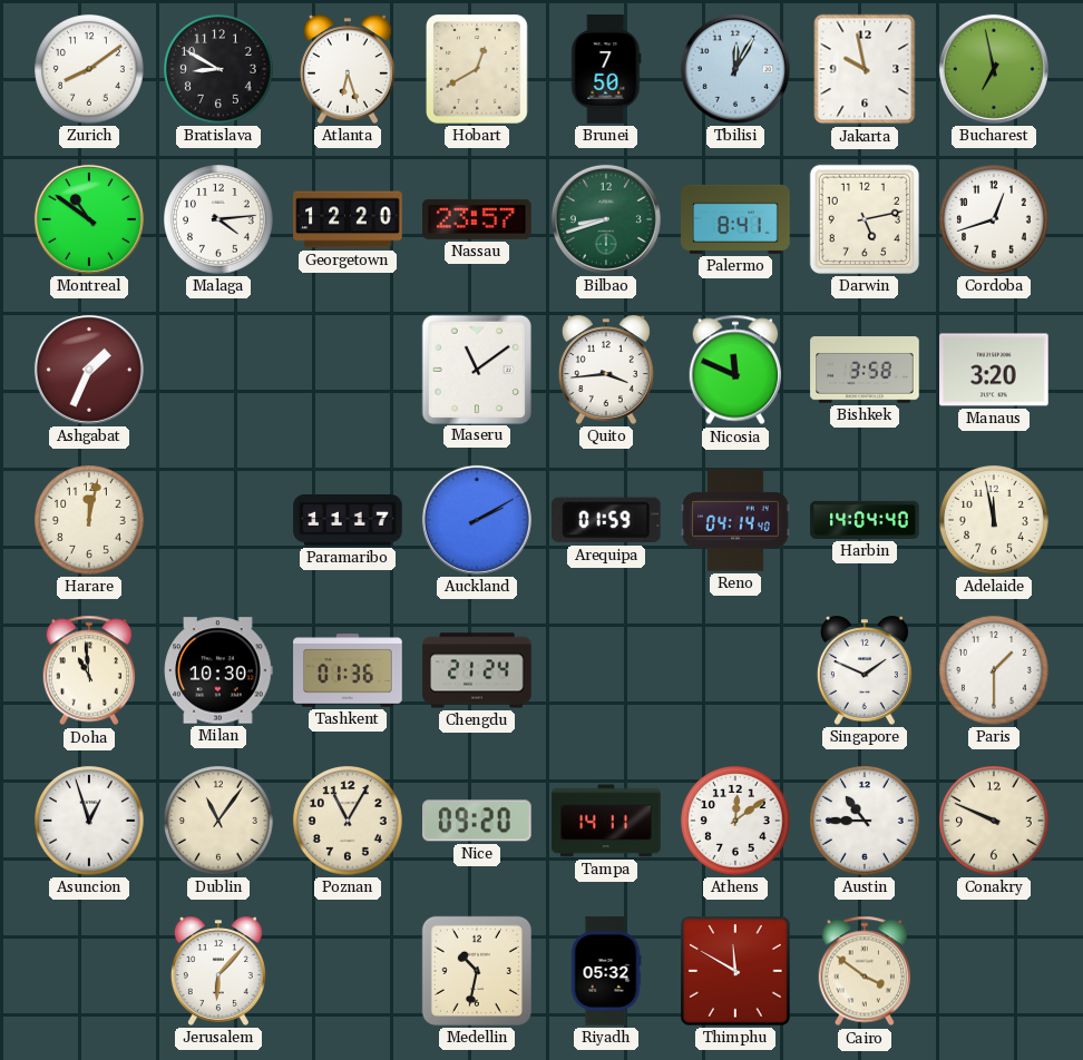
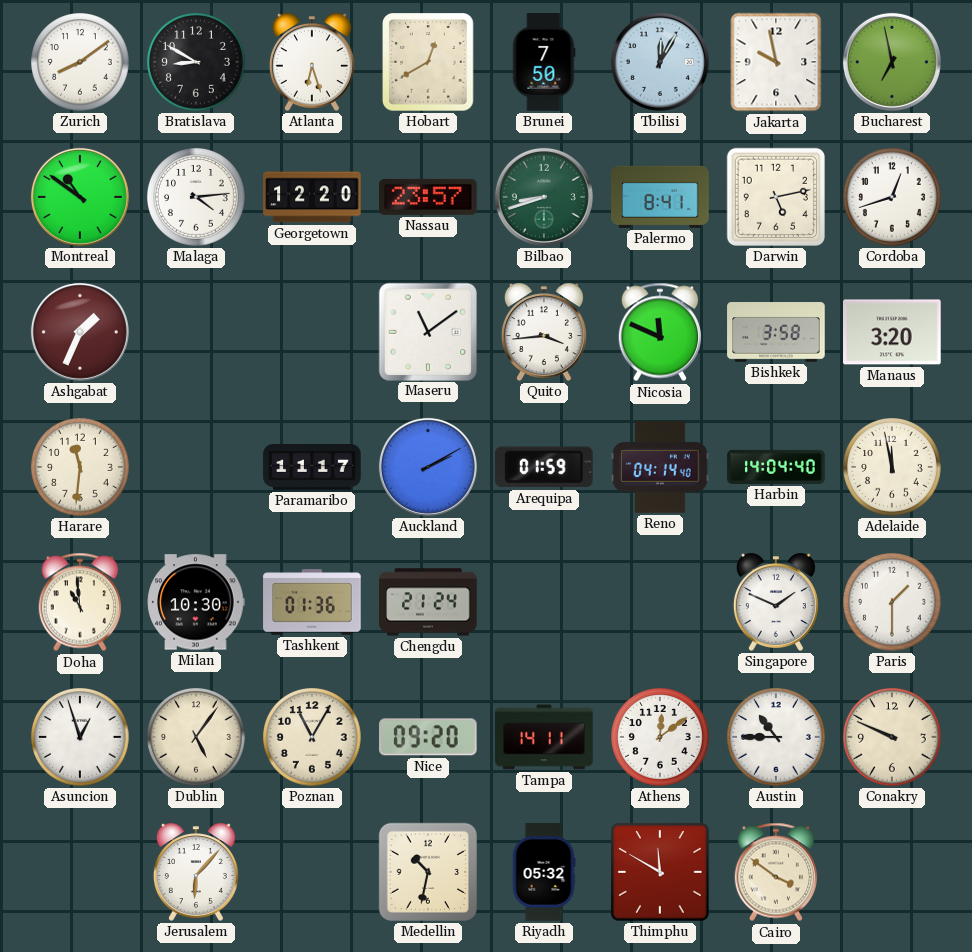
Harare: 12:02 -> 11:31
Dublin: 11:06 -> 5:06
